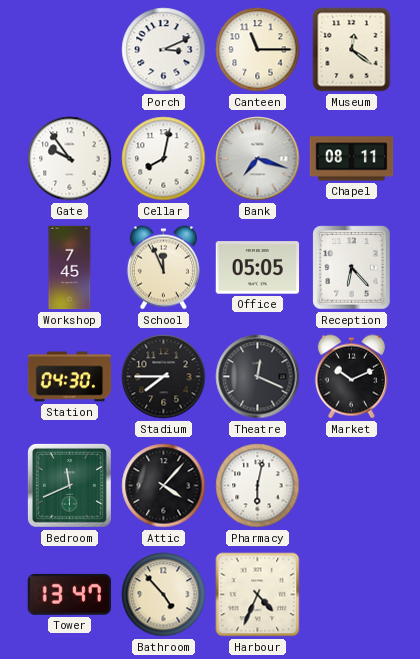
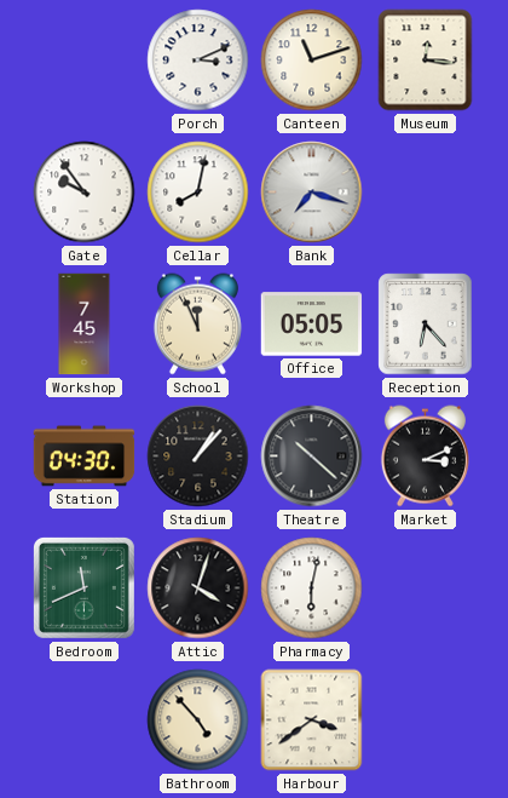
Canteen: 11:15 -> 11:12
Museum: 12:21 -> 12:16
Chapel: 08:11 -> none
Stadium: 7:45 -> 1:07
Theatre: 12:19 -> 10:22
Market: 10:11 -> 3:11
Attic: 4:07 -> 4:03
Tower: 13:47 -> none
Harbour: 4:34 -> 3:39
